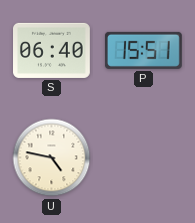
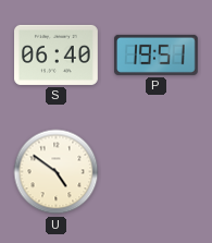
P: 15:51 -> 19:51
U: 4:47 -> 4:51
